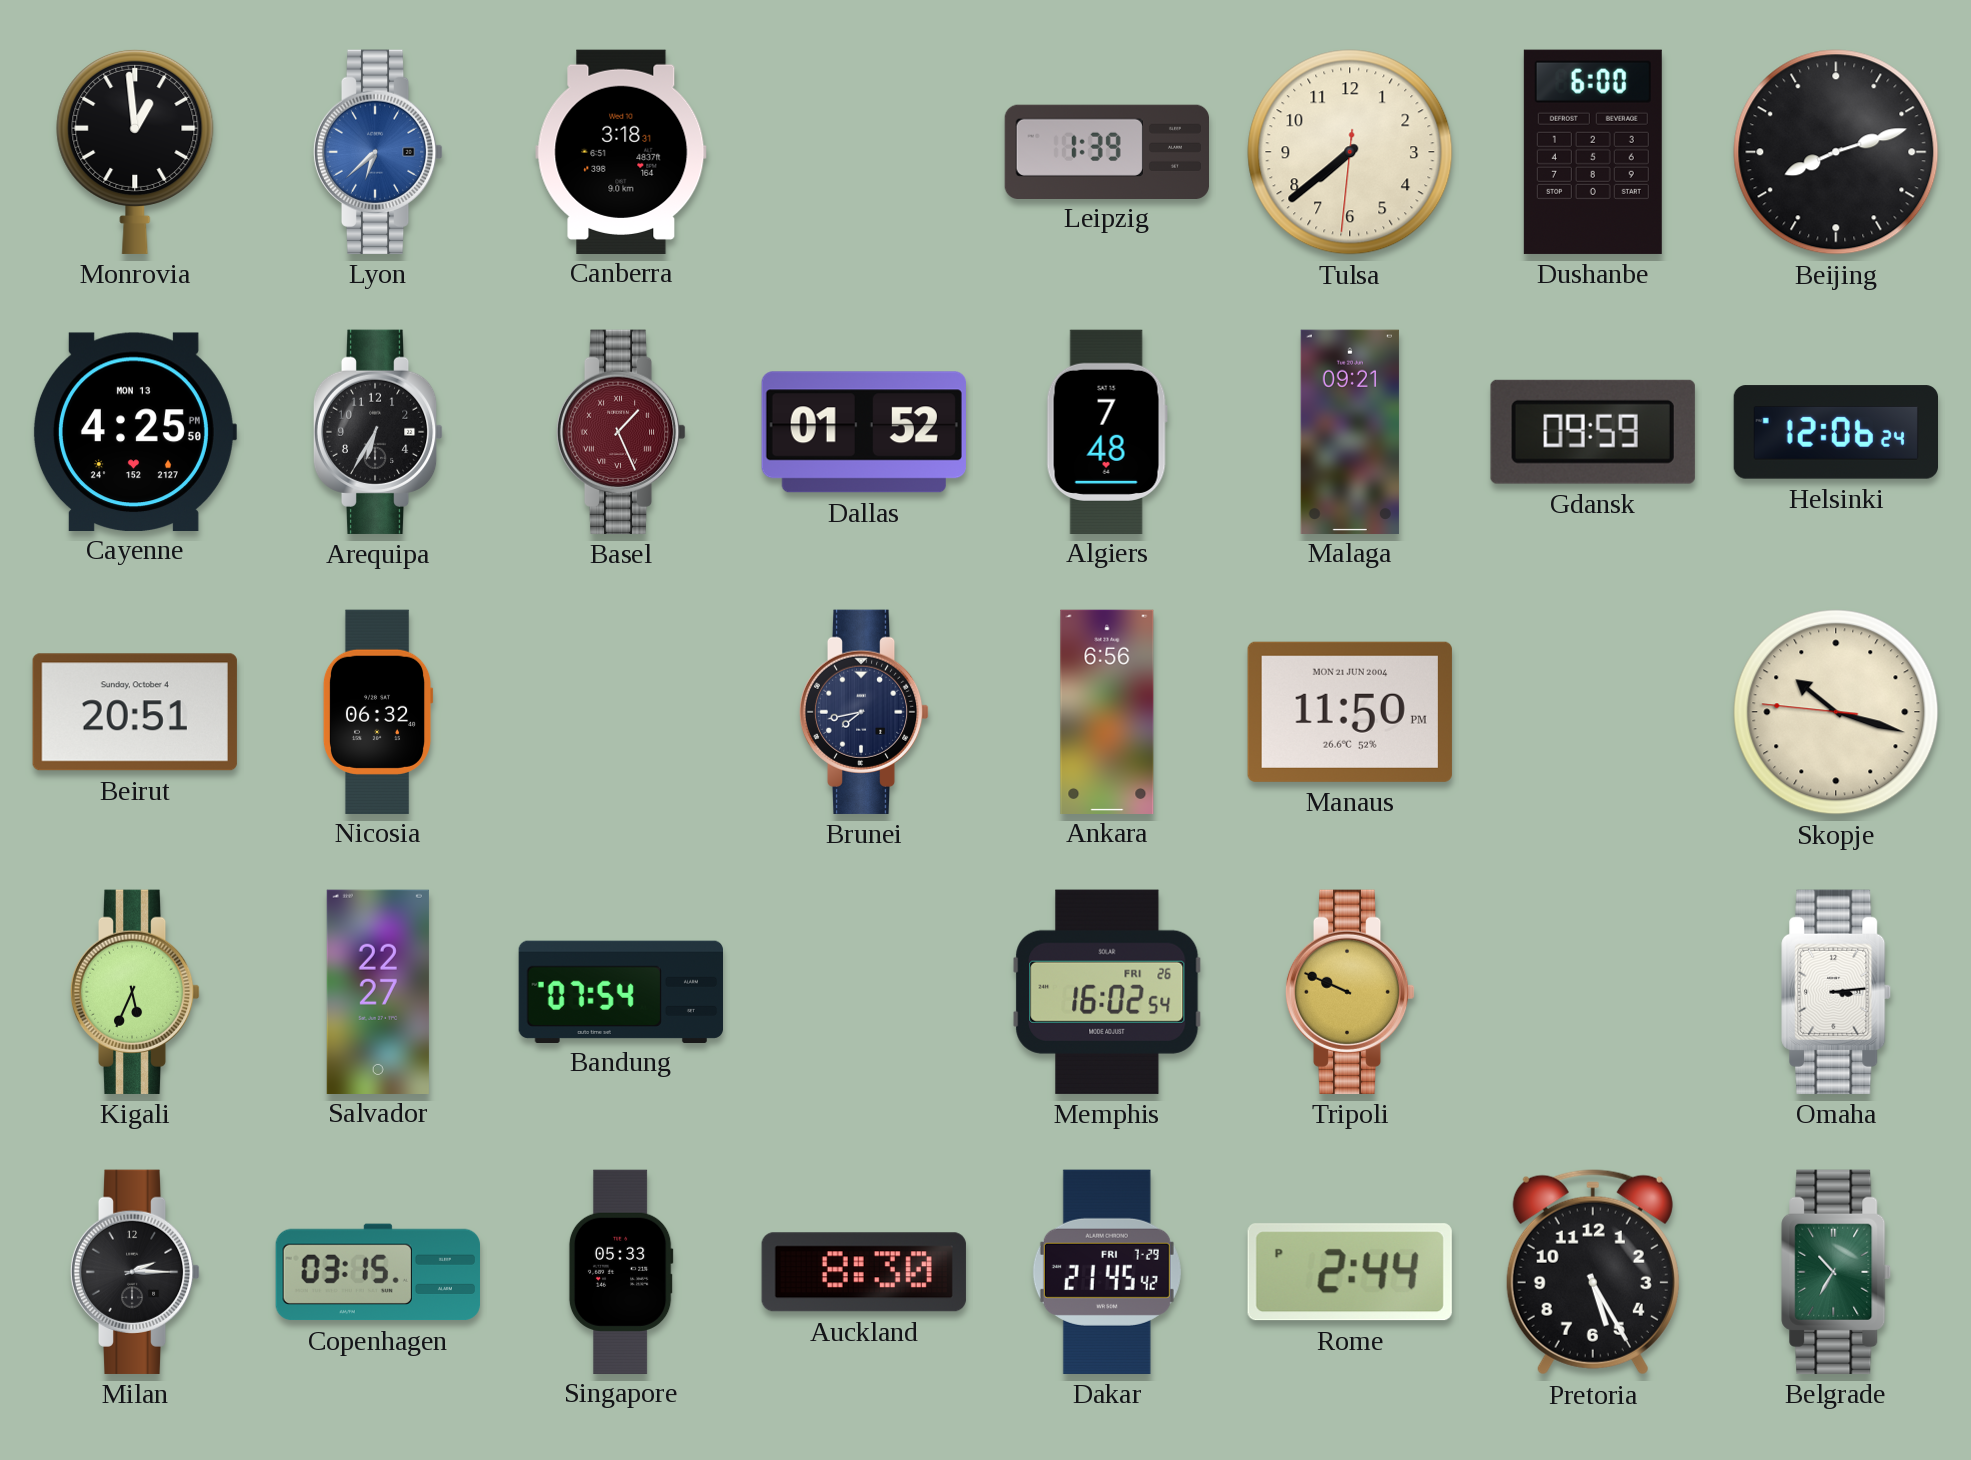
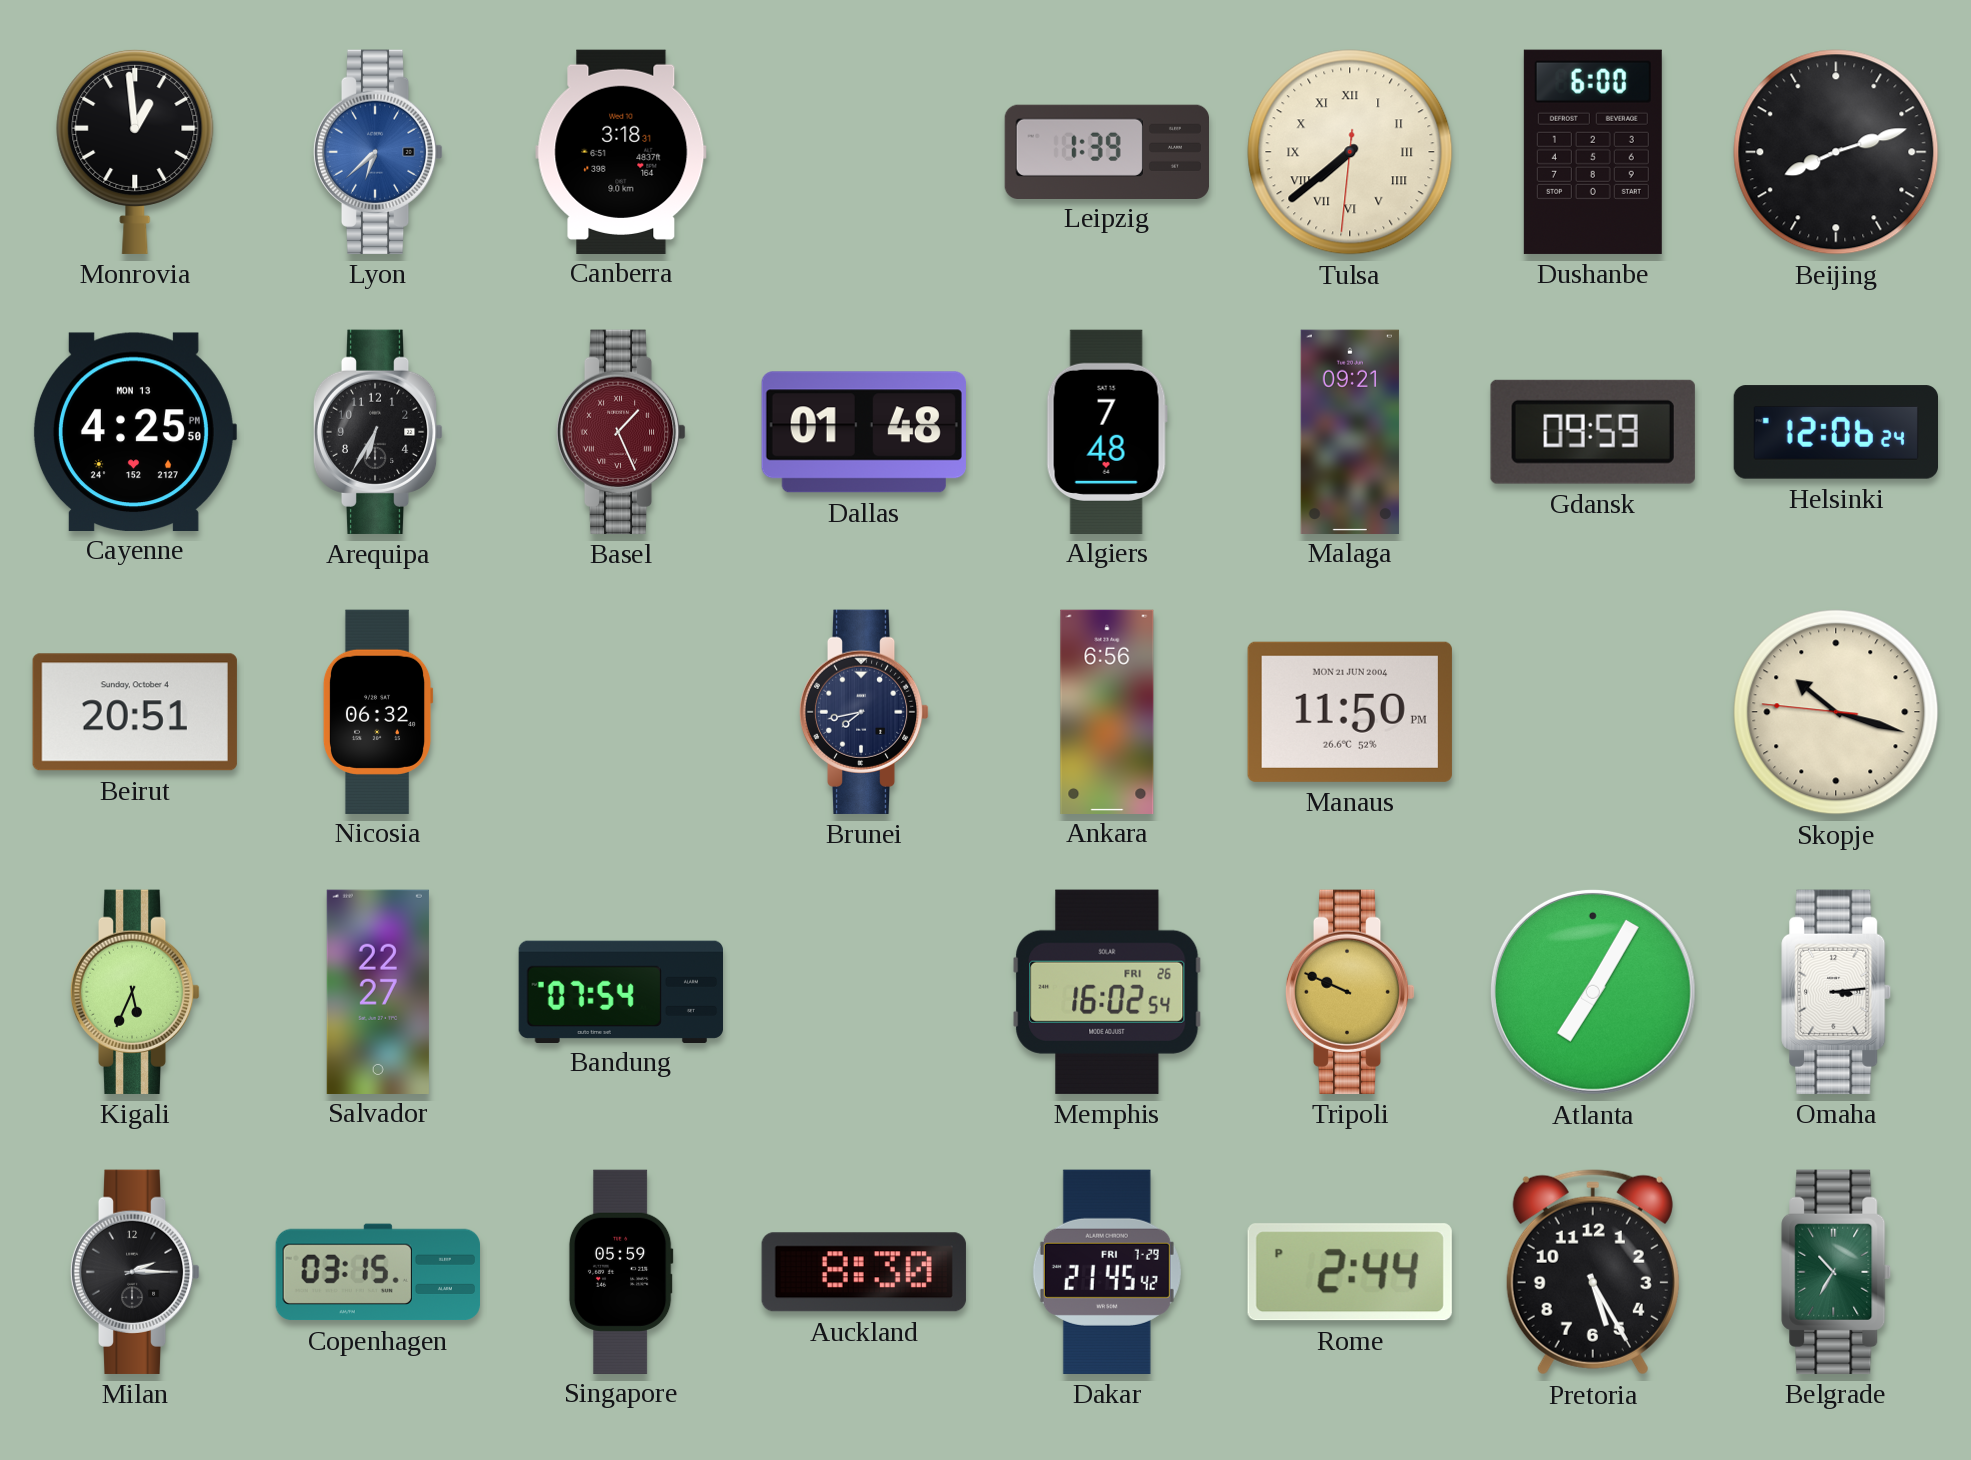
Tulsa numerals: Arabic -> Roman
Dallas: 01:52 -> 01:48
Atlanta: none -> 7:05
Singapore: 05:33 -> 05:59
